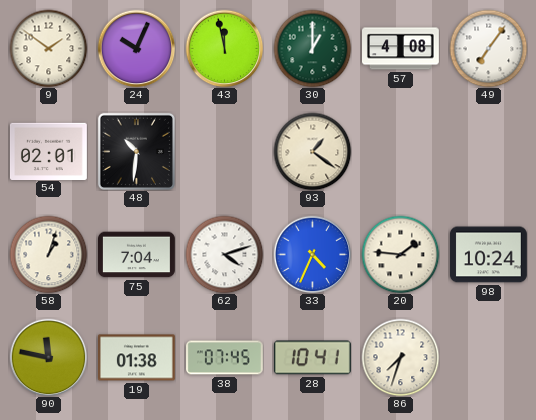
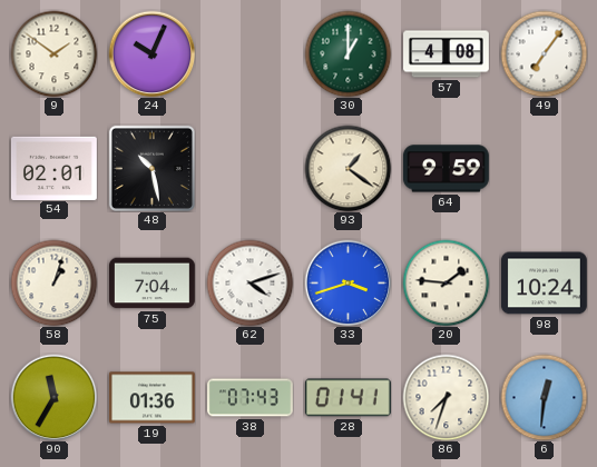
43: 11:58 -> none
48: 10:31 -> 10:28
64: none -> 9:59
33: 4:34 -> 3:42
90: 11:47 -> 11:35
19: 01:38 -> 01:36
38: 07:45 -> 07:43
28: 10:41 -> 01:41
6: none -> 12:31
